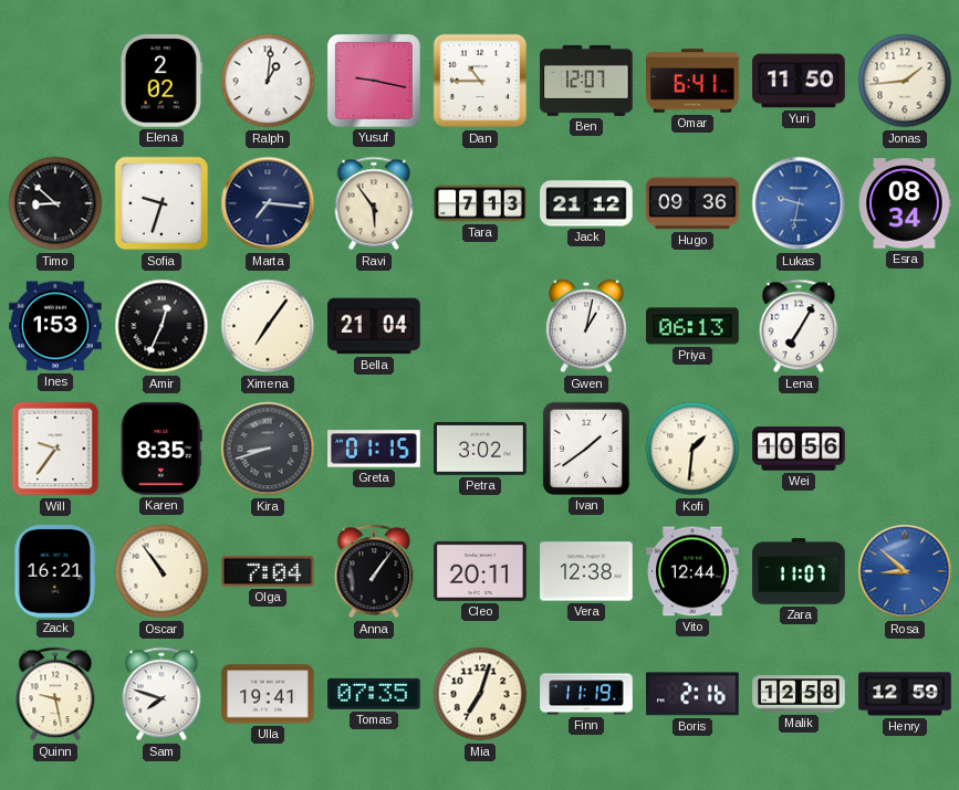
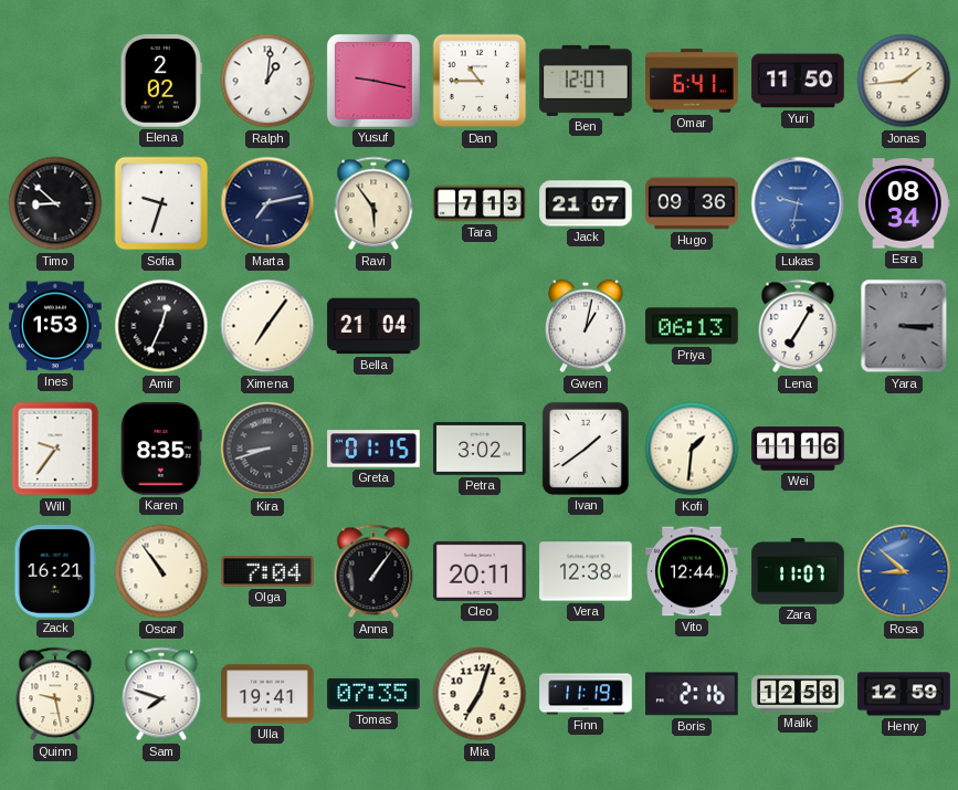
Marta: 7:16 -> 7:13
Jack: 21:12 -> 21:07
Yara: none -> 3:15
Wei: 10:56 -> 11:16
